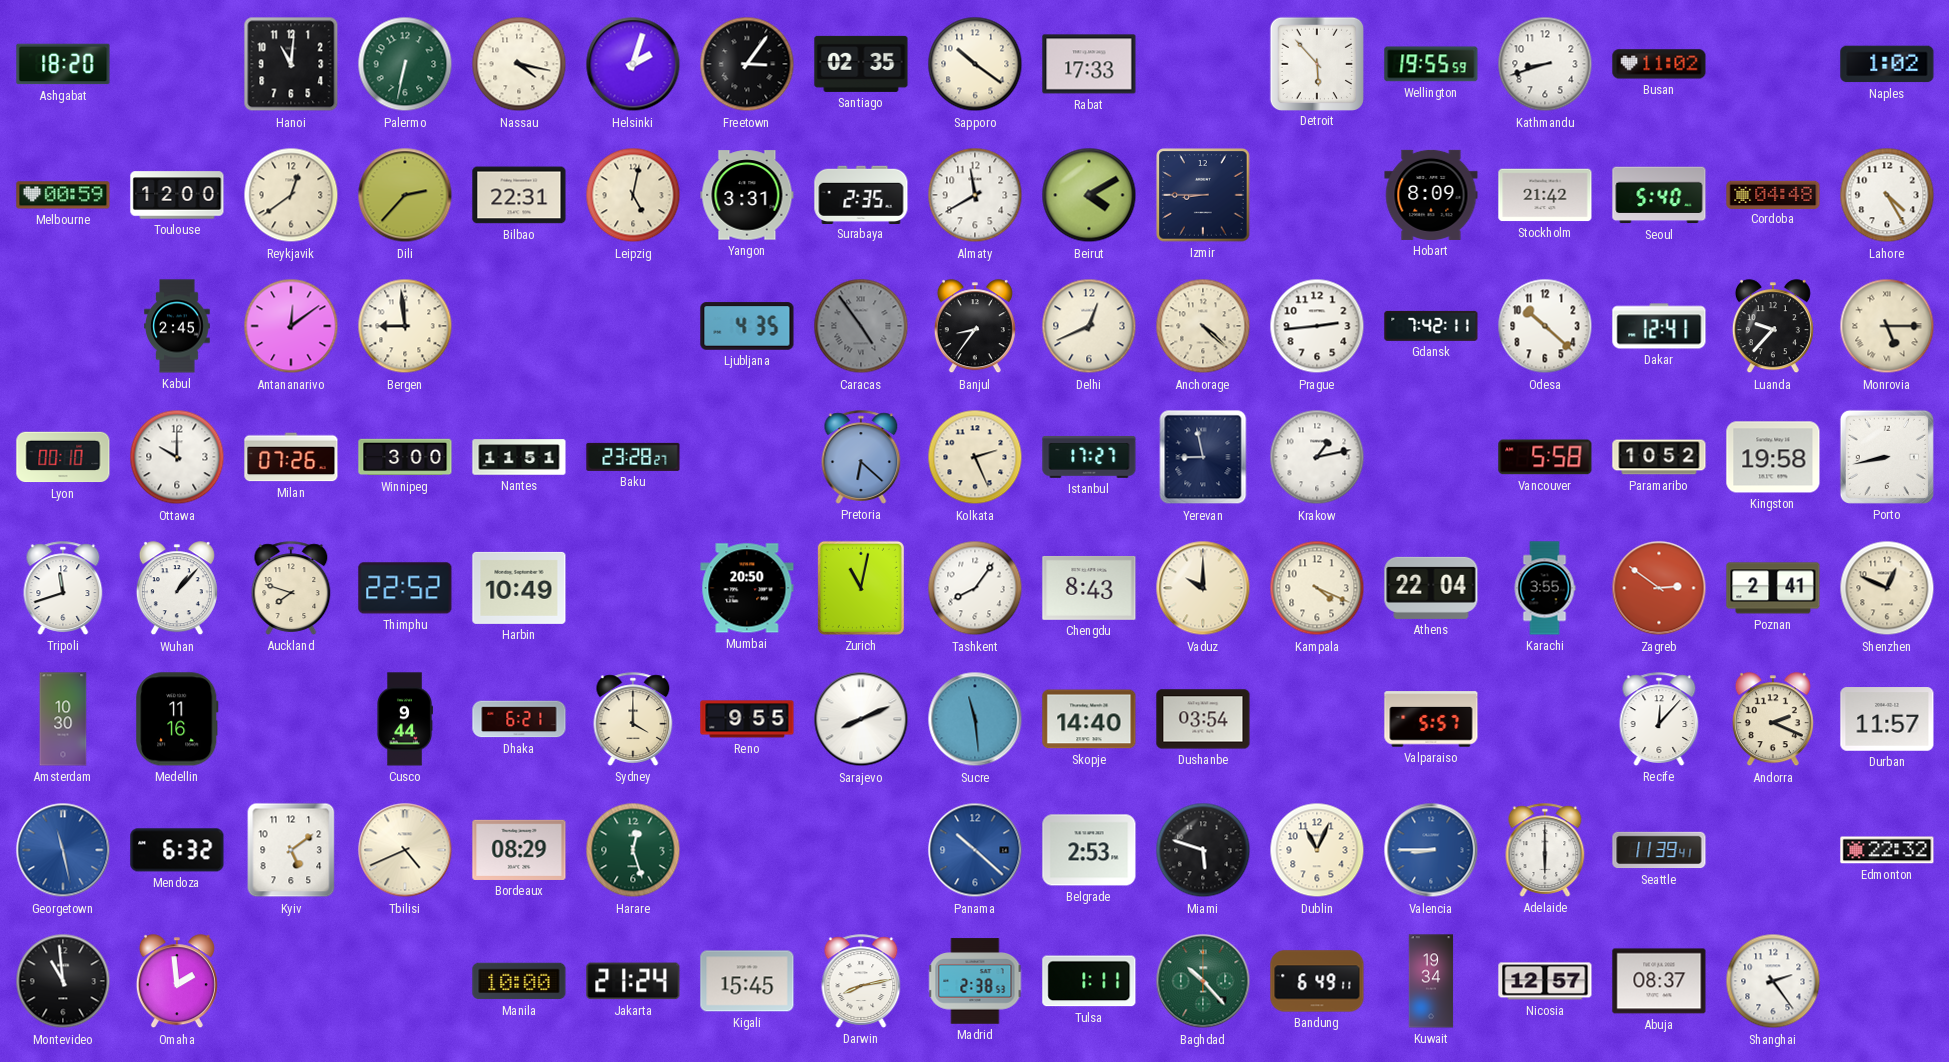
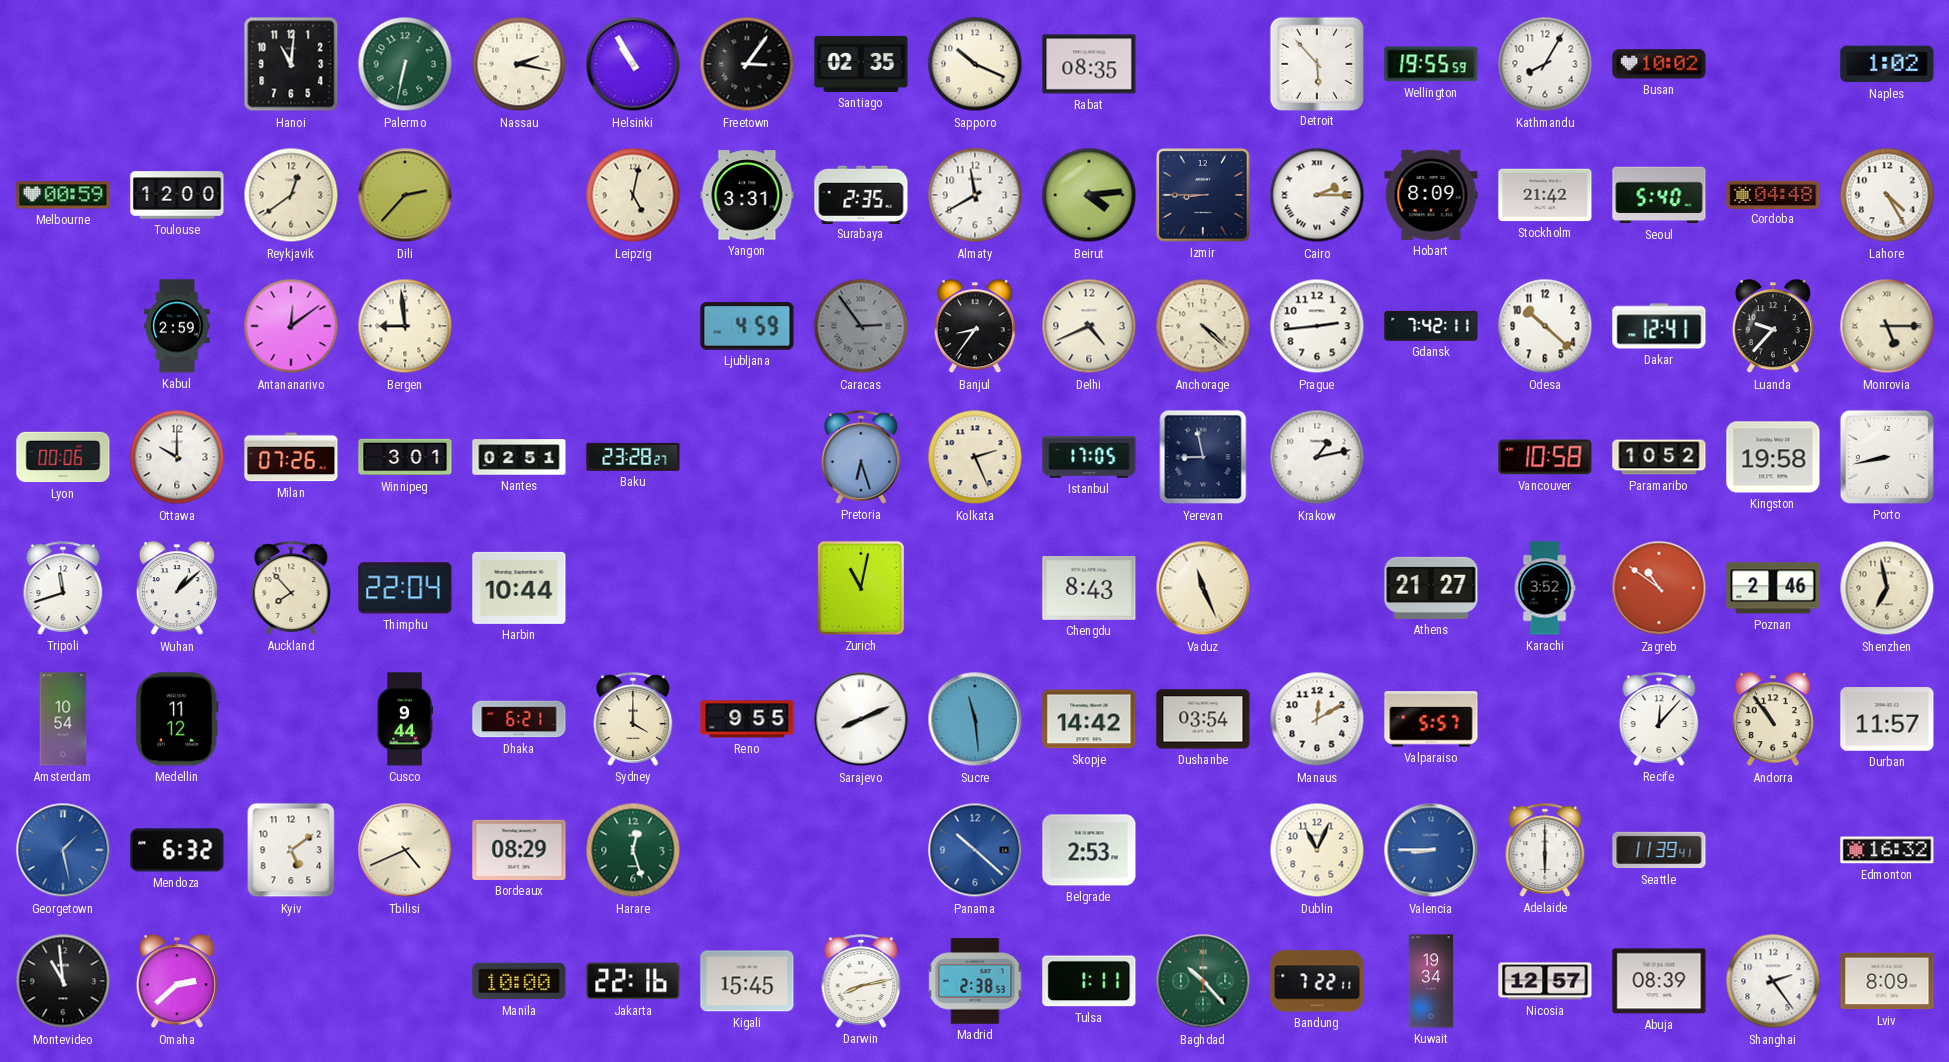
Ashgabat: 18:20 -> none
Nassau: 4:17 -> 2:17
Helsinki: 2:03 -> 10:55
Sapporo: 10:21 -> 10:19
Rabat: 17:33 -> 08:35
Kathmandu: 8:42 -> 8:05
Busan: 11:02 -> 10:02
Bilbao: 22:31 -> none
Beirut: 4:10 -> 4:14
Cairo: none -> 2:15
Kabul: 2:45 -> 2:59
Ljubljana: 4:35 -> 4:59
Caracas: 4:54 -> 2:54
Delhi: 12:41 -> 4:41
Lyon: 00:10 -> 00:06
Winnipeg: 3:00 -> 3:01
Nantes: 11:51 -> 02:51
Pretoria: 6:22 -> 6:27
Istanbul: 17:27 -> 17:05
Vancouver: 5:58 -> 10:58
Wuhan: 1:07 -> 1:08
Auckland: 7:48 -> 7:53
Thimphu: 22:52 -> 22:04
Harbin: 10:49 -> 10:44
Mumbai: 20:50 -> none
Tashkent: 8:06 -> none
Vaduz: 10:00 -> 11:26
Kampala: 4:19 -> none
Athens: 22:04 -> 21:27
Karachi: 3:55 -> 3:52
Zagreb: 2:51 -> 10:51
Poznan: 2:41 -> 2:46
Shenzhen: 12:49 -> 6:58
Amsterdam: 10:30 -> 10:54
Medellin: 11:16 -> 11:12
Skopje: 14:40 -> 14:42
Manaus: none -> 12:10
Andorra: 2:19 -> 10:54
Georgetown: 11:28 -> 1:28
Miami: 5:48 -> none
Edmonton: 22:32 -> 16:32
Omaha: 1:59 -> 2:38
Jakarta: 21:24 -> 22:16
Bandung: 6:49 -> 7:22
Abuja: 08:37 -> 08:39
Lviv: none -> 8:09
